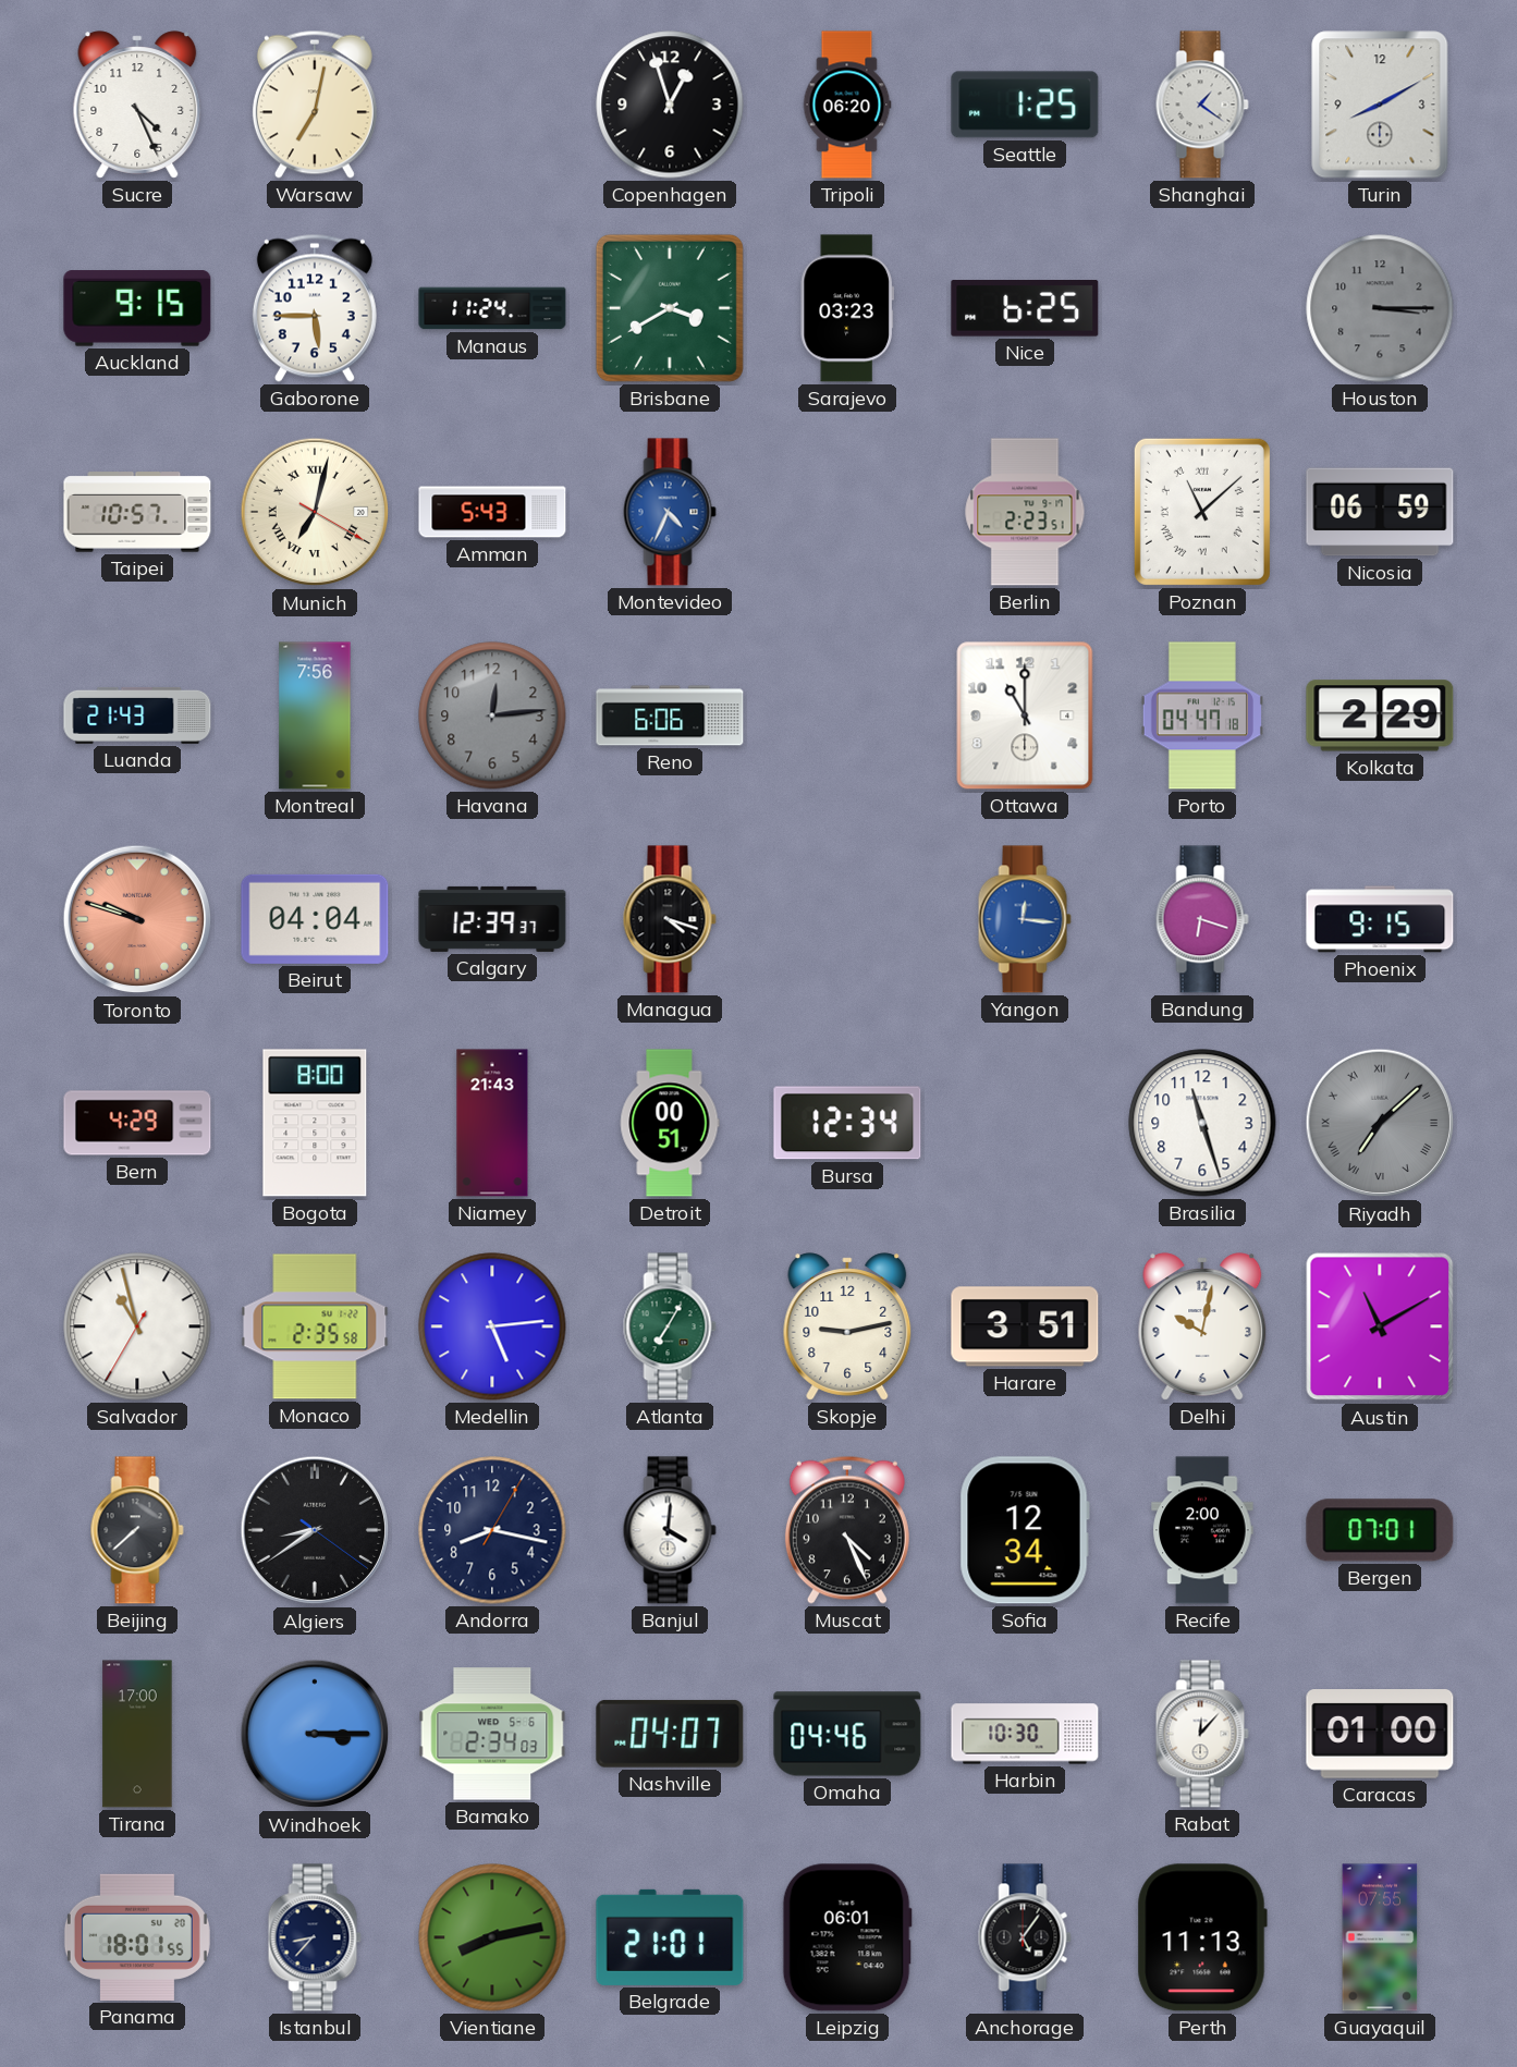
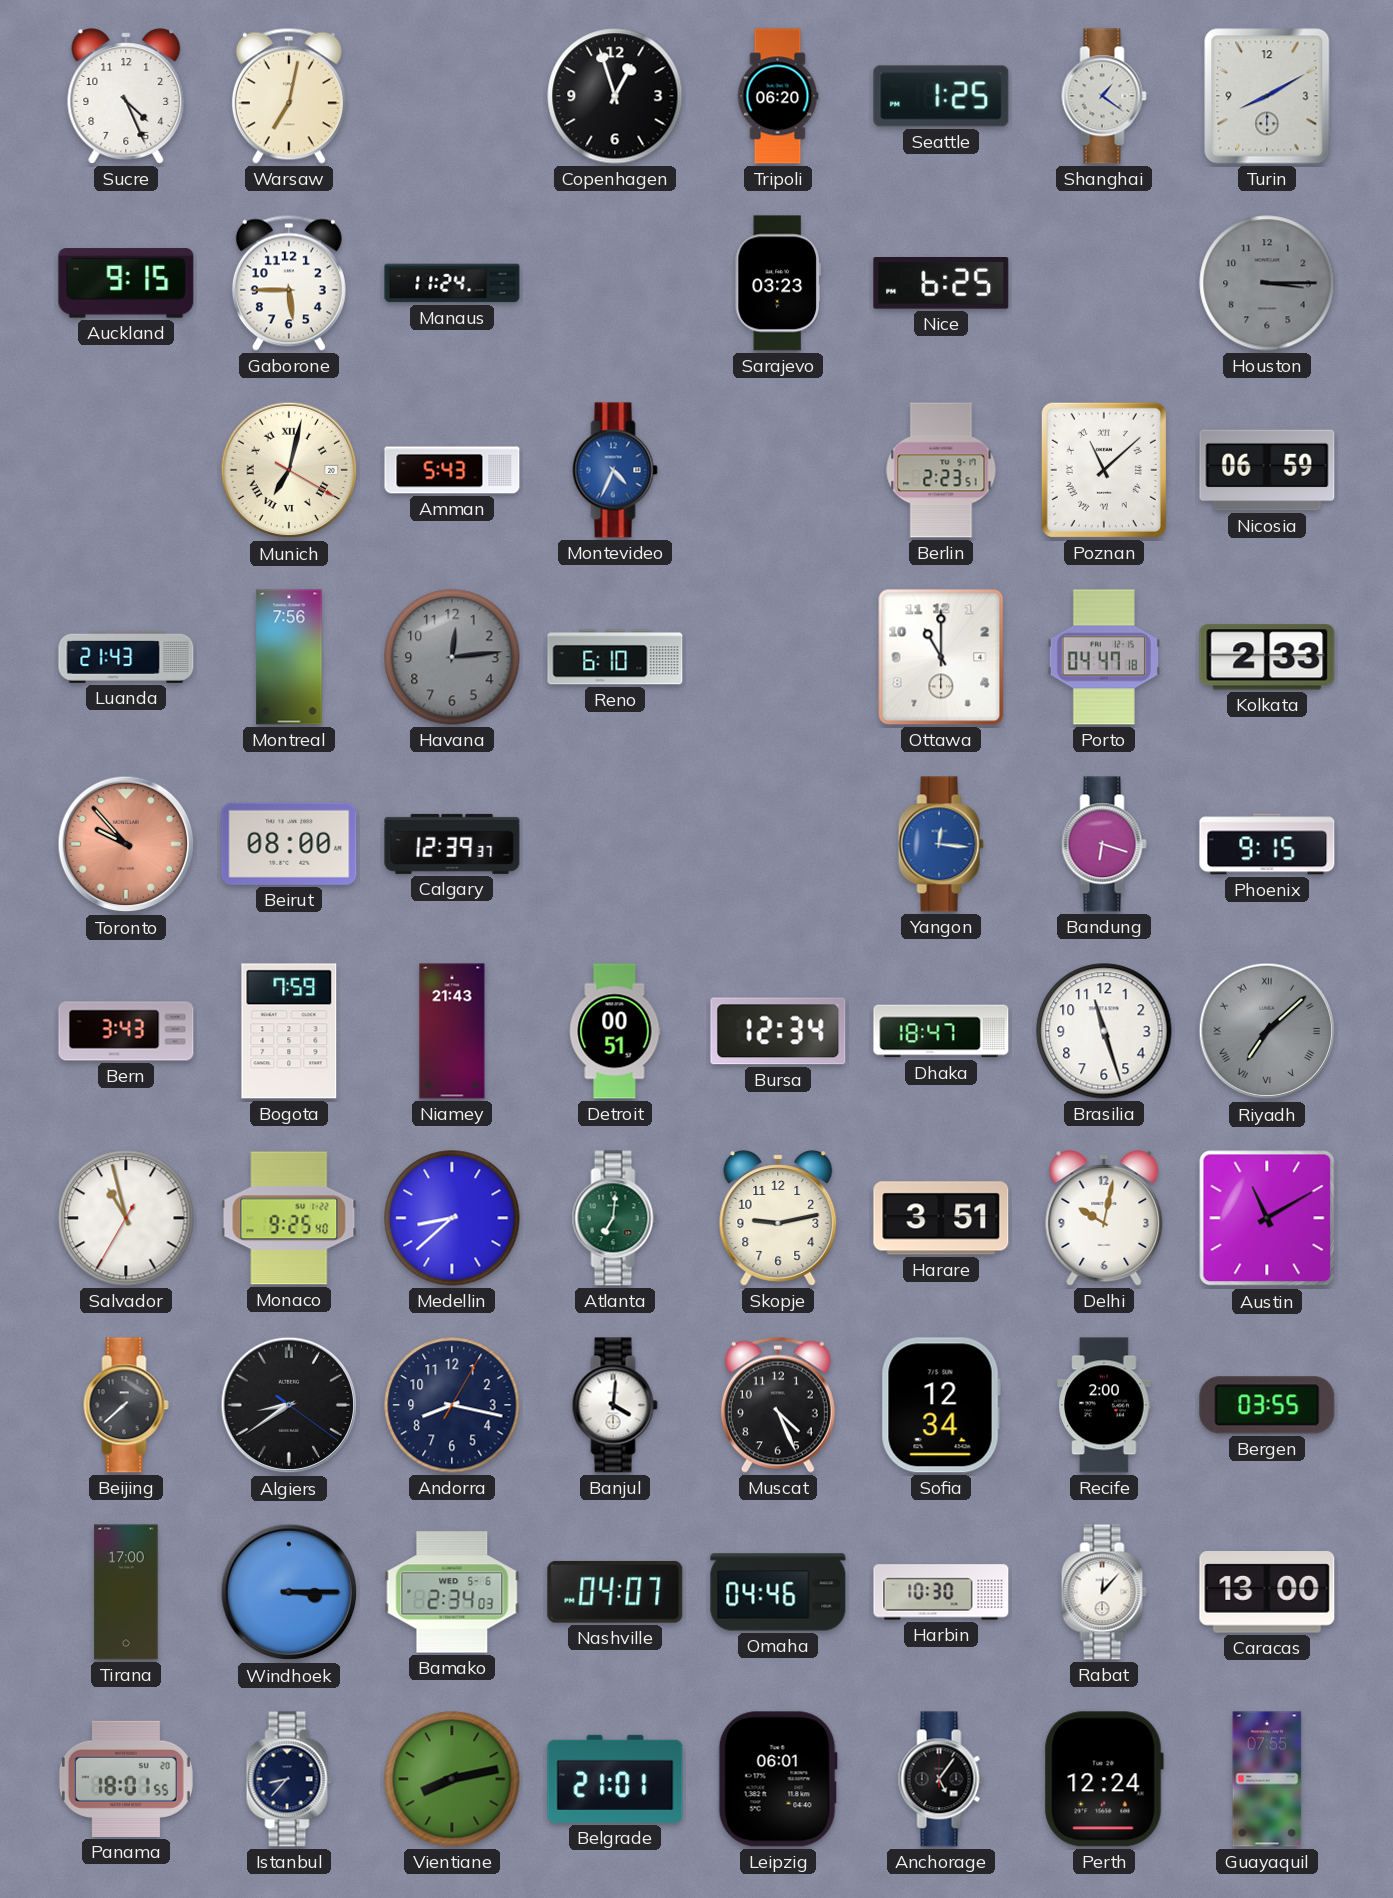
Brisbane: 3:40 -> none
Taipei: 10:57 -> none
Reno: 6:06 -> 6:10
Kolkata: 2:29 -> 2:33
Toronto: 9:48 -> 9:53
Beirut: 04:04 -> 08:00
Managua: 4:18 -> none
Bern: 4:29 -> 3:43
Bogota: 8:00 -> 7:59
Dhaka: none -> 18:47
Monaco: 2:35 -> 9:25
Medellin: 5:14 -> 8:38
Atlanta: 7:05 -> 7:01
Bergen: 07:01 -> 03:55
Caracas: 01:00 -> 13:00
Perth: 11:13 -> 12:24
